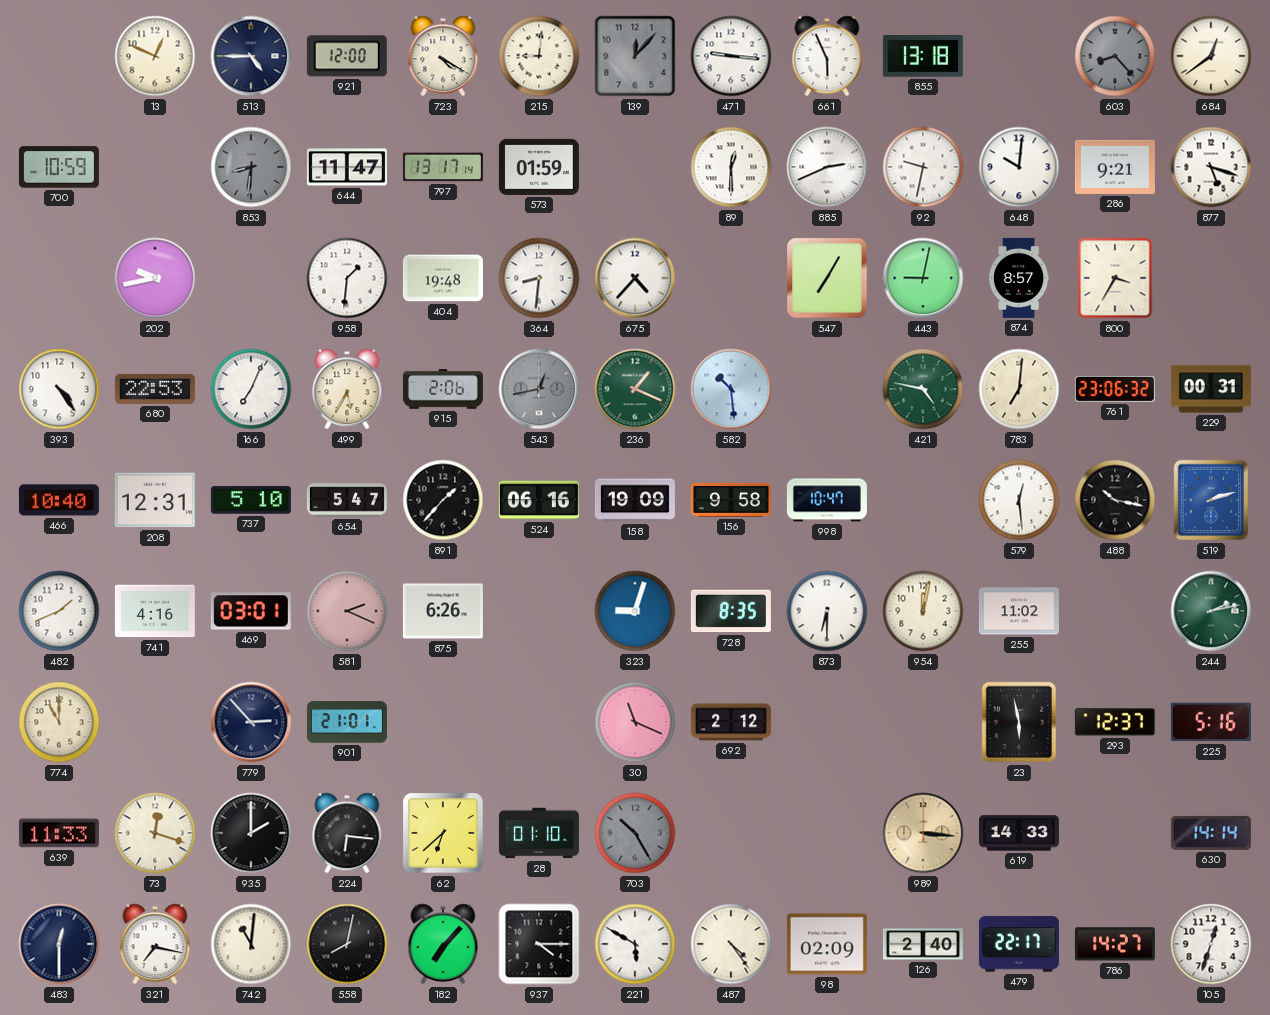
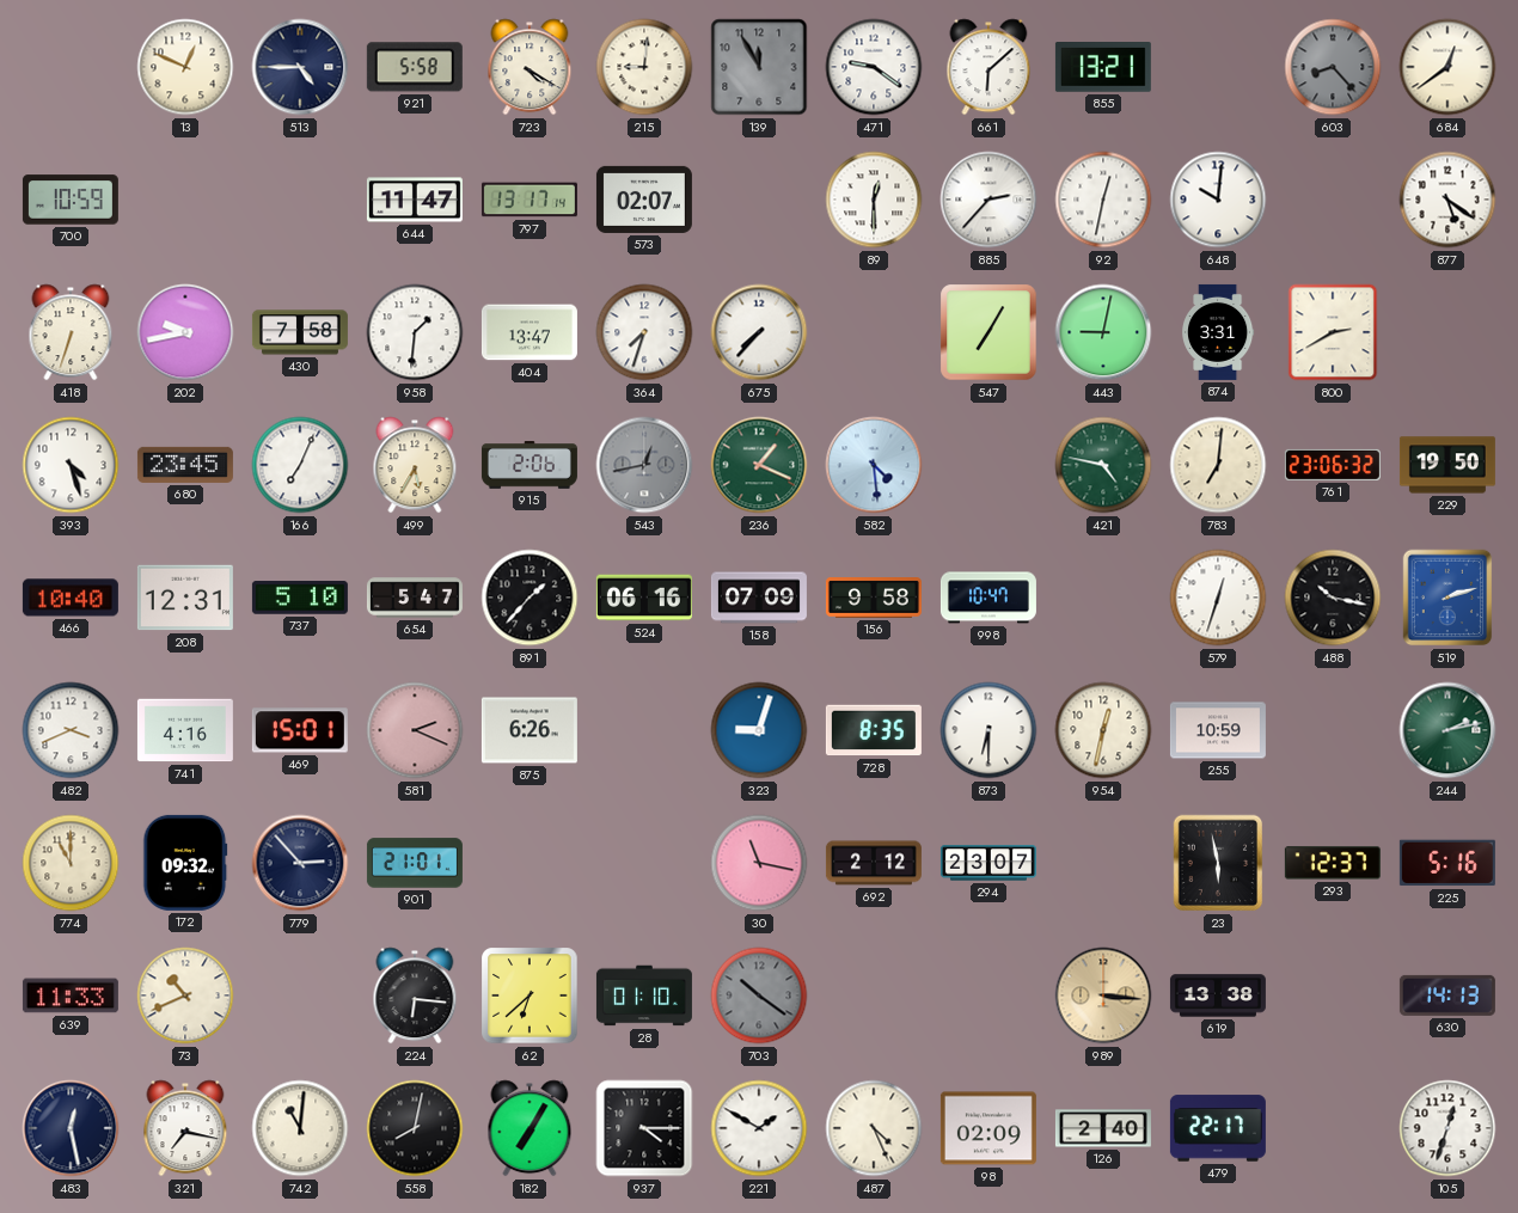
921: 12:00 -> 5:58
139: 12:07 -> 11:55
471: 9:16 -> 9:21
661: 5:56 -> 6:08
855: 13:18 -> 13:21
853: 8:31 -> none
573: 01:59 -> 02:07
885: 2:41 -> 2:37
92: 9:32 -> 12:32
286: 9:21 -> none
877: 5:18 -> 5:21
418: none -> 6:33
430: none -> 7:58
404: 19:48 -> 13:47
364: 8:31 -> 7:33
675: 4:37 -> 7:37
874: 8:57 -> 3:31
800: 3:35 -> 2:40
393: 4:24 -> 4:27
680: 22:53 -> 23:45
582: 10:29 -> 4:29
229: 00:31 -> 19:50
158: 19:09 -> 07:09
579: 12:29 -> 12:33
482: 1:41 -> 3:41
469: 03:01 -> 15:01
954: 12:02 -> 12:32
255: 11:02 -> 10:59
172: none -> 09:32
30: 11:19 -> 11:17
294: none -> 23:07
73: 12:18 -> 10:41
935: 2:00 -> none
703: 10:25 -> 10:21
619: 14:33 -> 13:38
630: 14:14 -> 14:13
483: 12:30 -> 12:28
182: 7:07 -> 7:05
221: 5:50 -> 1:50
487: 4:24 -> 4:26
786: 14:27 -> none
